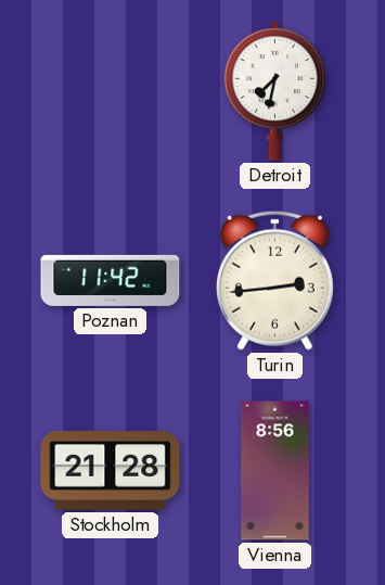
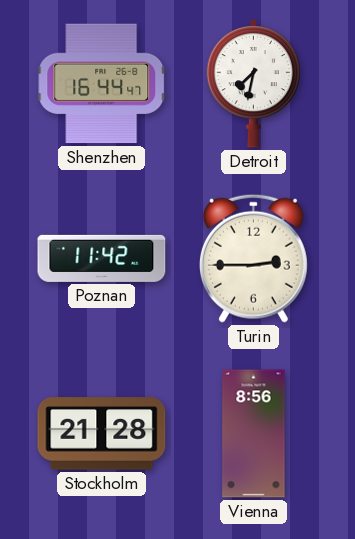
Shenzhen: none -> 16:44
Turin: 2:44 -> 2:45
